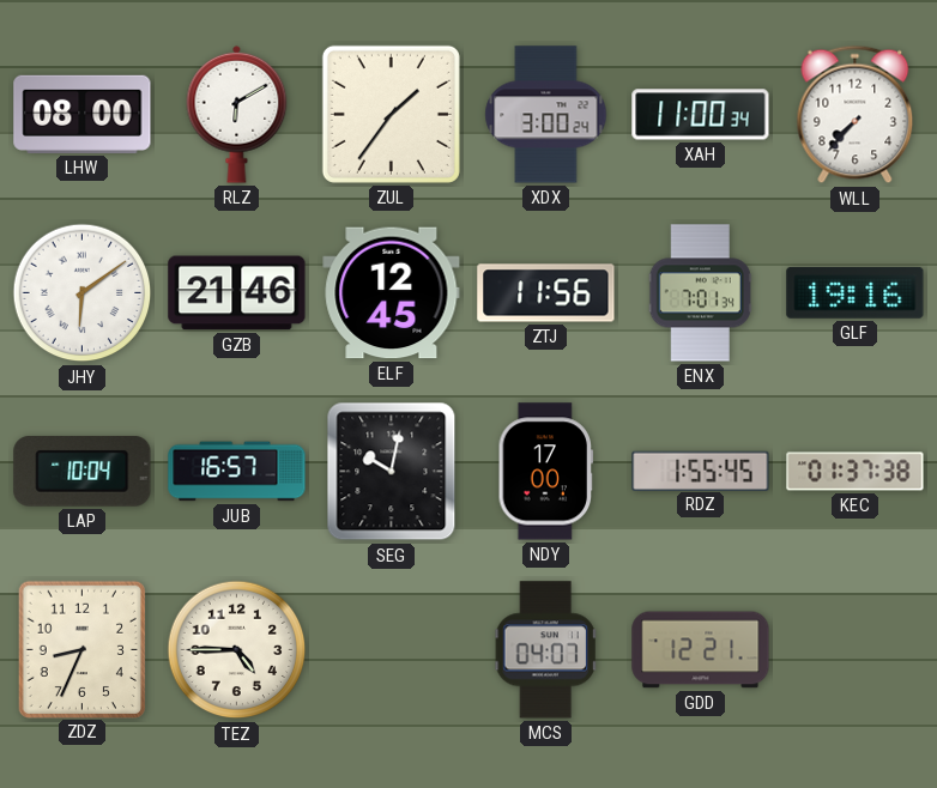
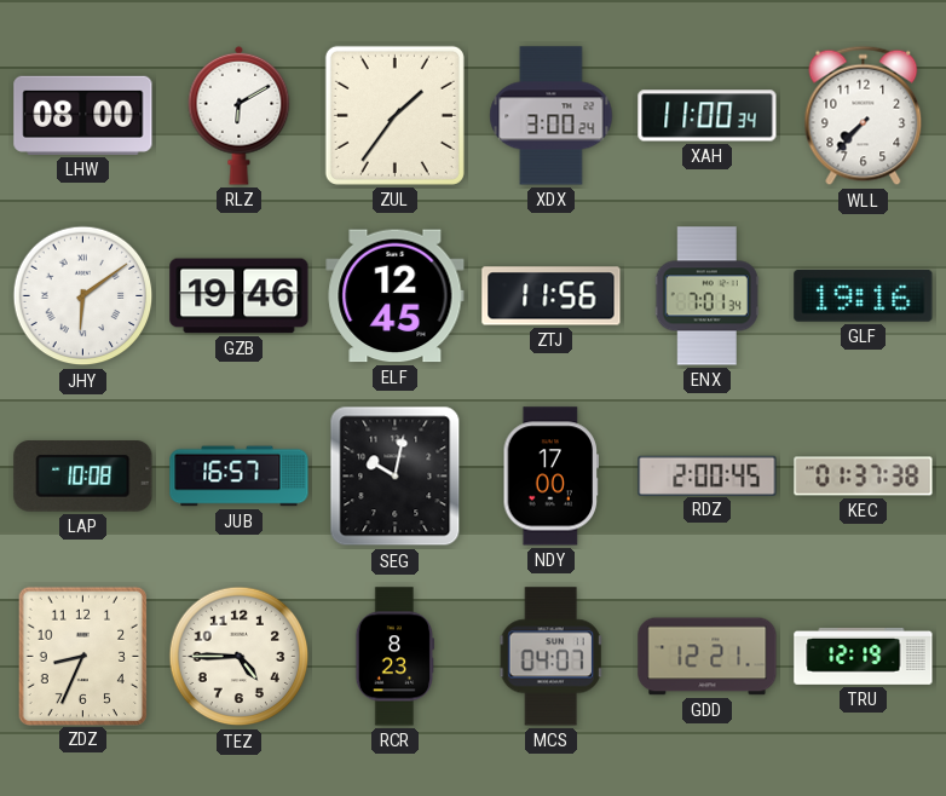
GZB: 21:46 -> 19:46
LAP: 10:04 -> 10:08
RDZ: 1:55 -> 2:00
RCR: none -> 8:23
TRU: none -> 12:19
